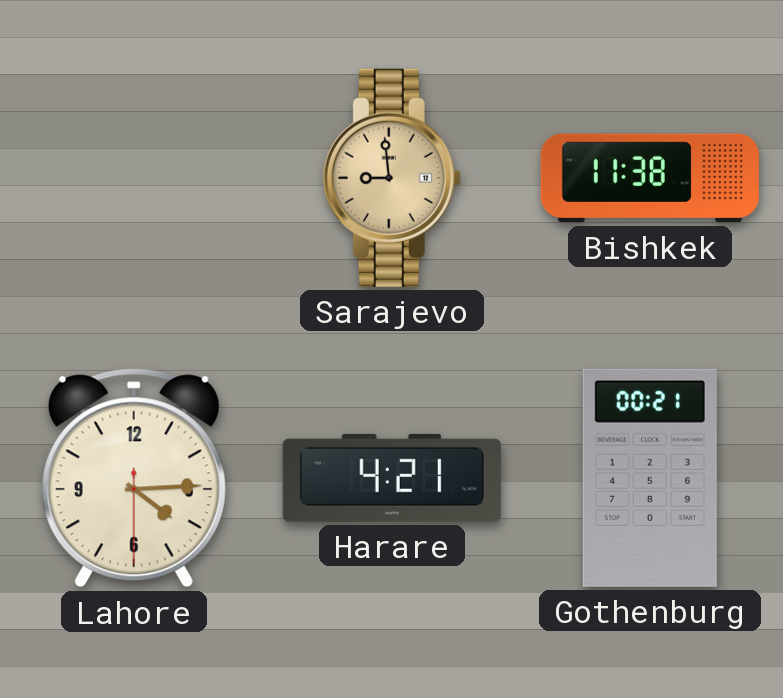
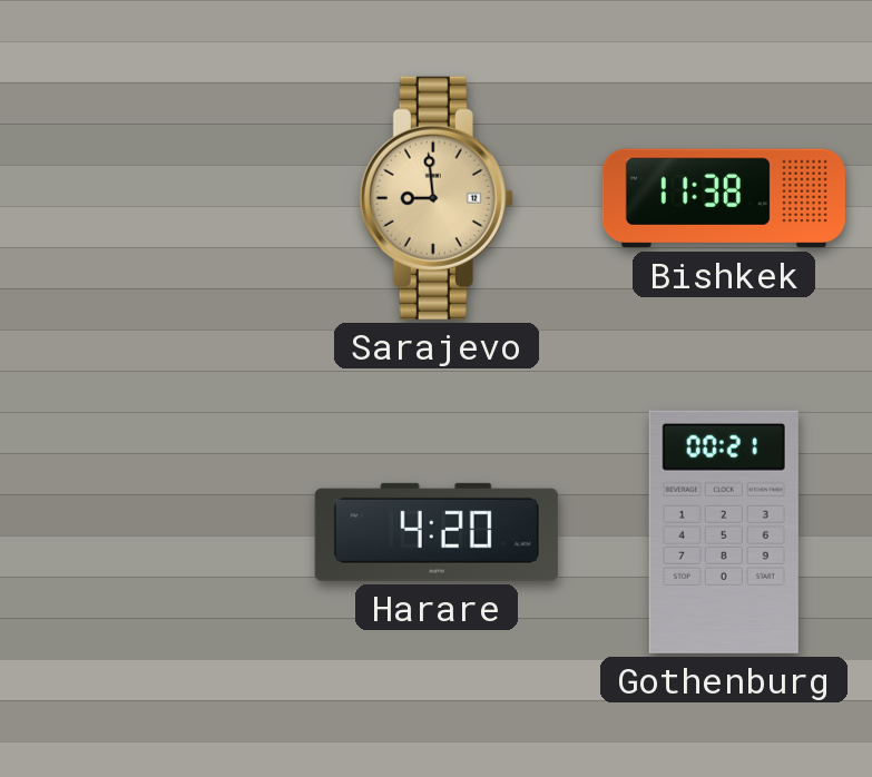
Lahore: 4:14 -> none
Harare: 4:21 -> 4:20
